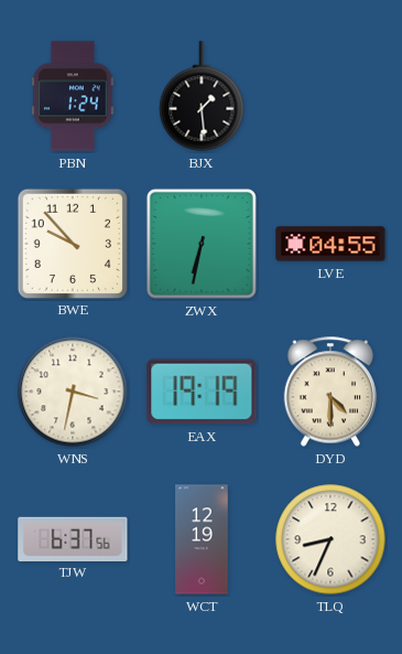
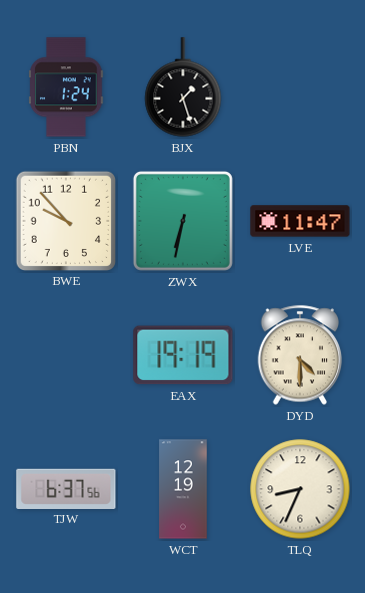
BJX: 1:29 -> 1:27
LVE: 04:55 -> 11:47
WNS: 3:32 -> none
